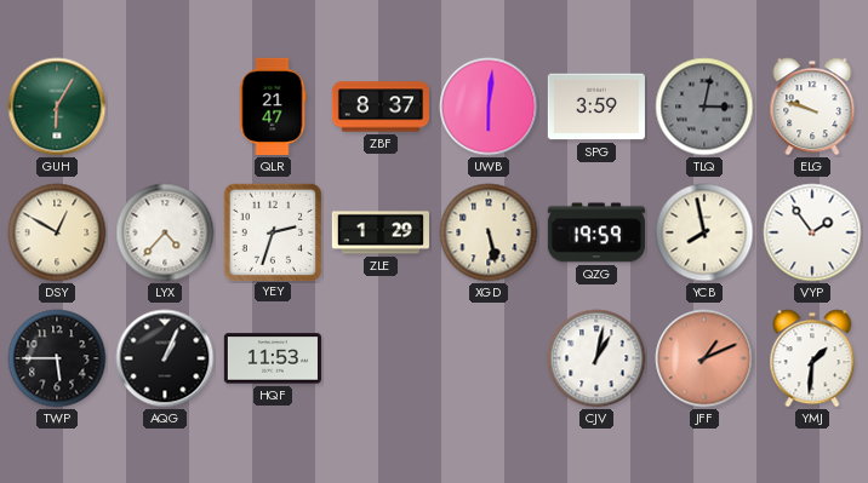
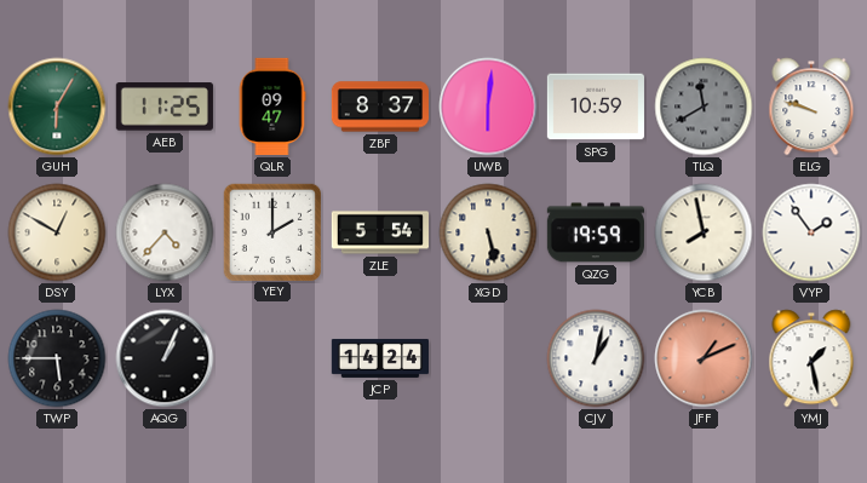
AEB: none -> 11:25
QLR: 21:47 -> 09:47
SPG: 3:59 -> 10:59
TLQ: 3:02 -> 11:40
YEY: 2:33 -> 2:00
ZLE: 1:29 -> 5:54
HQF: 11:53 -> none
JCP: none -> 14:24
YMJ: 1:31 -> 1:28
